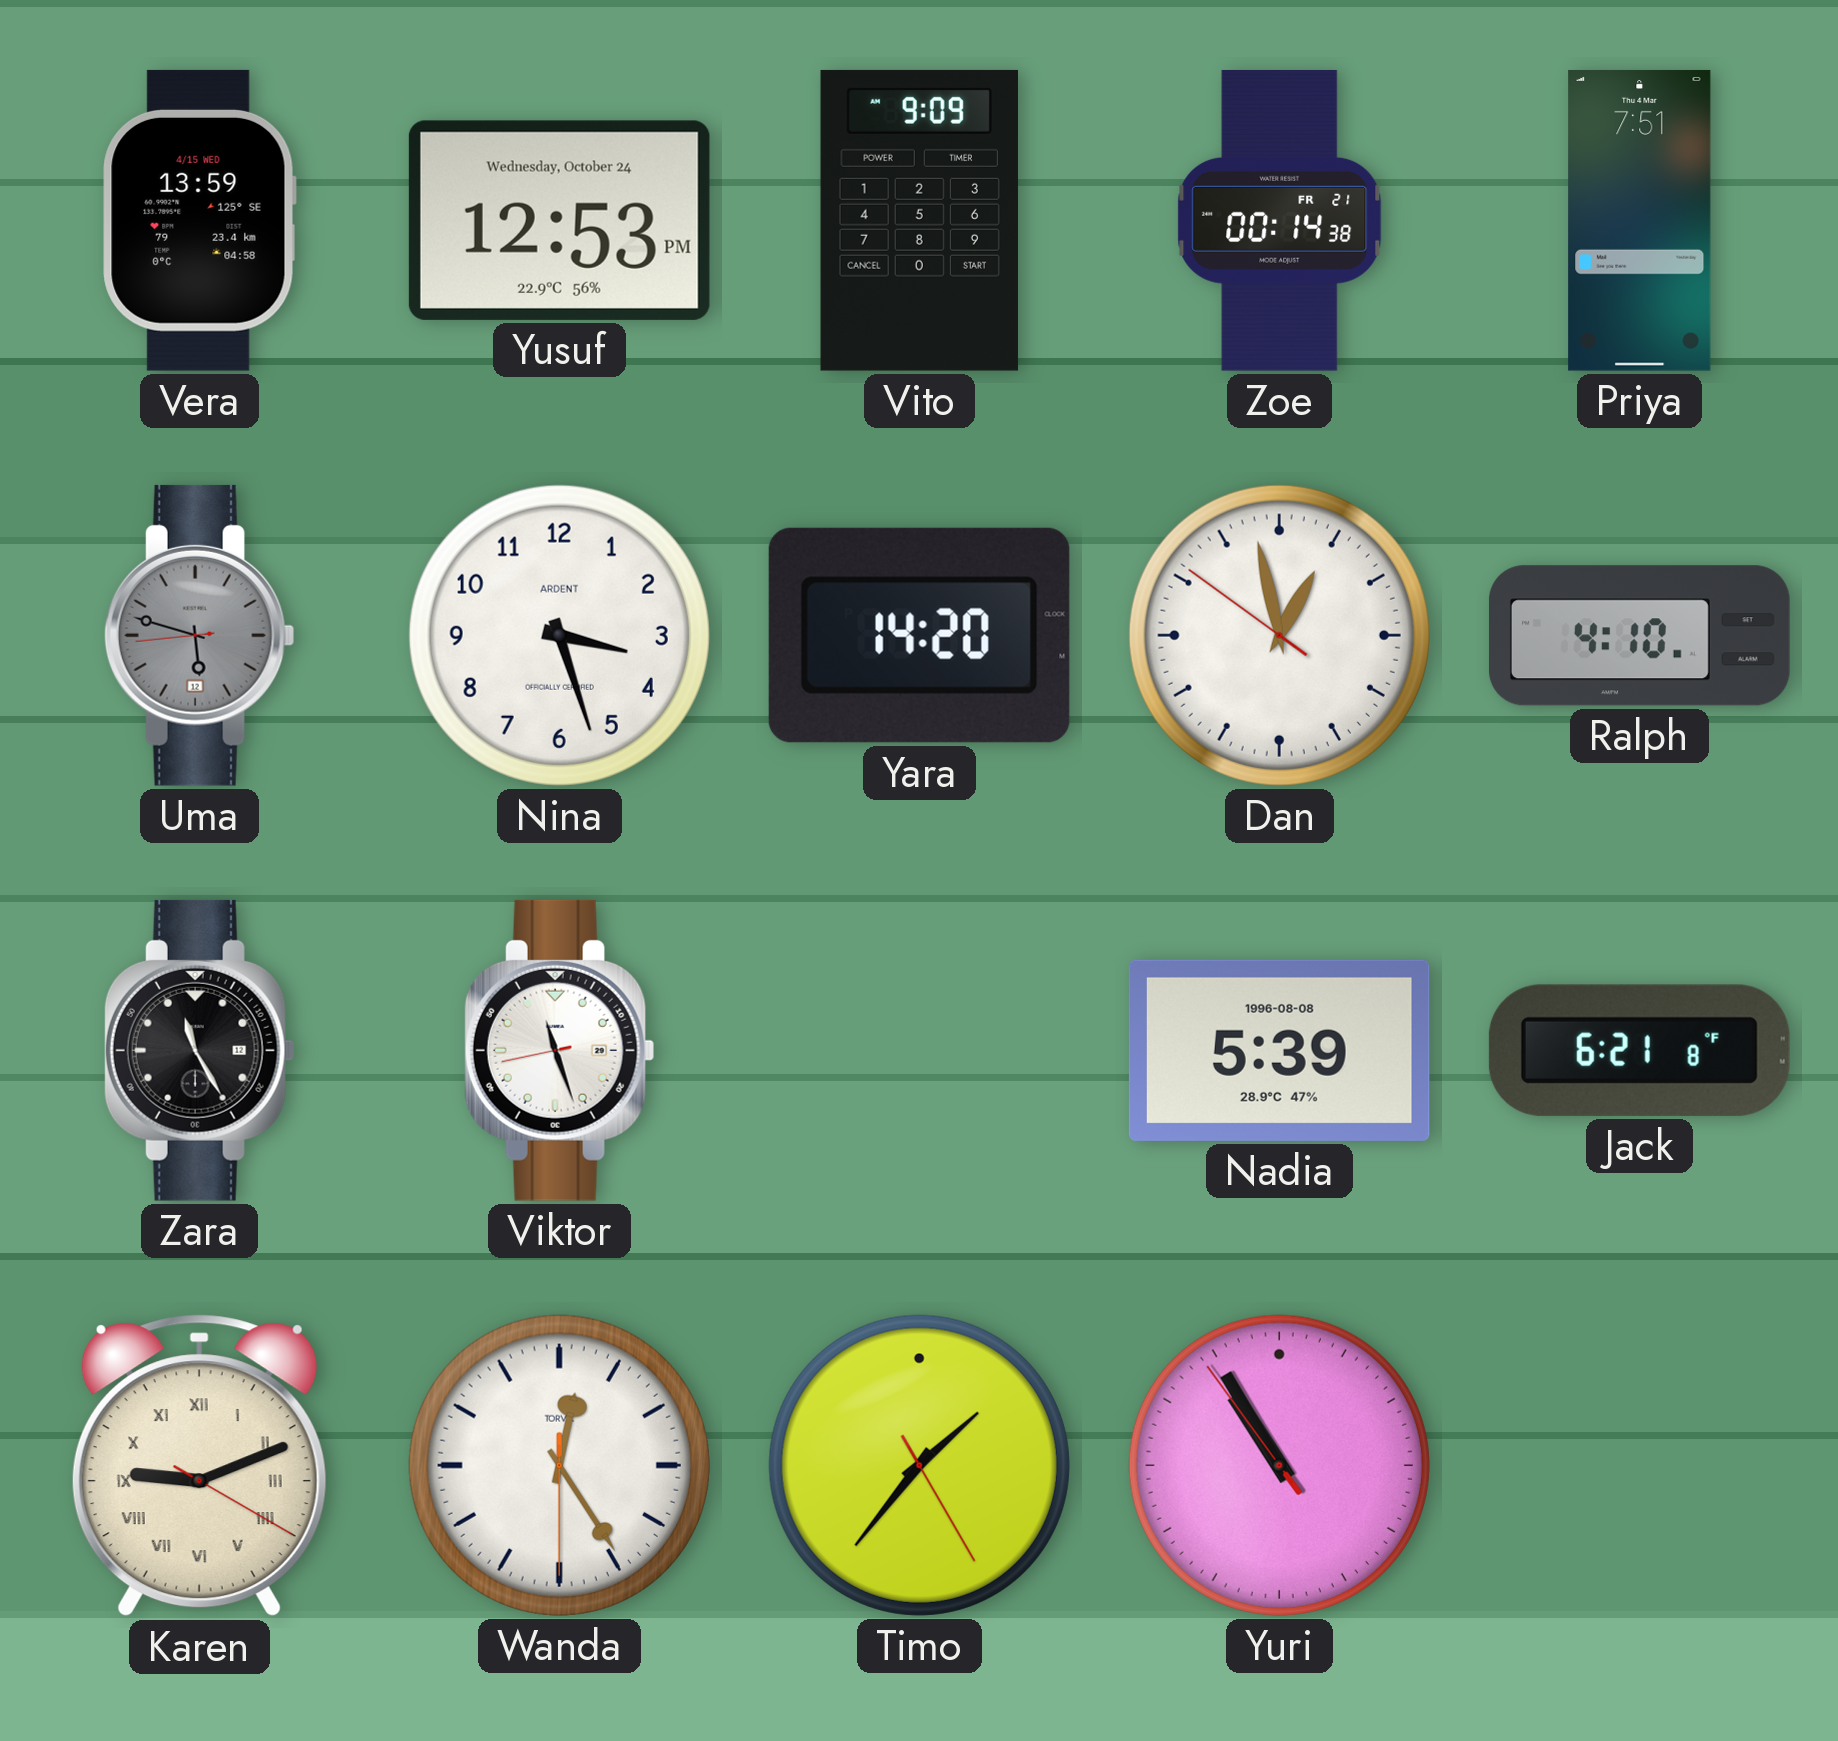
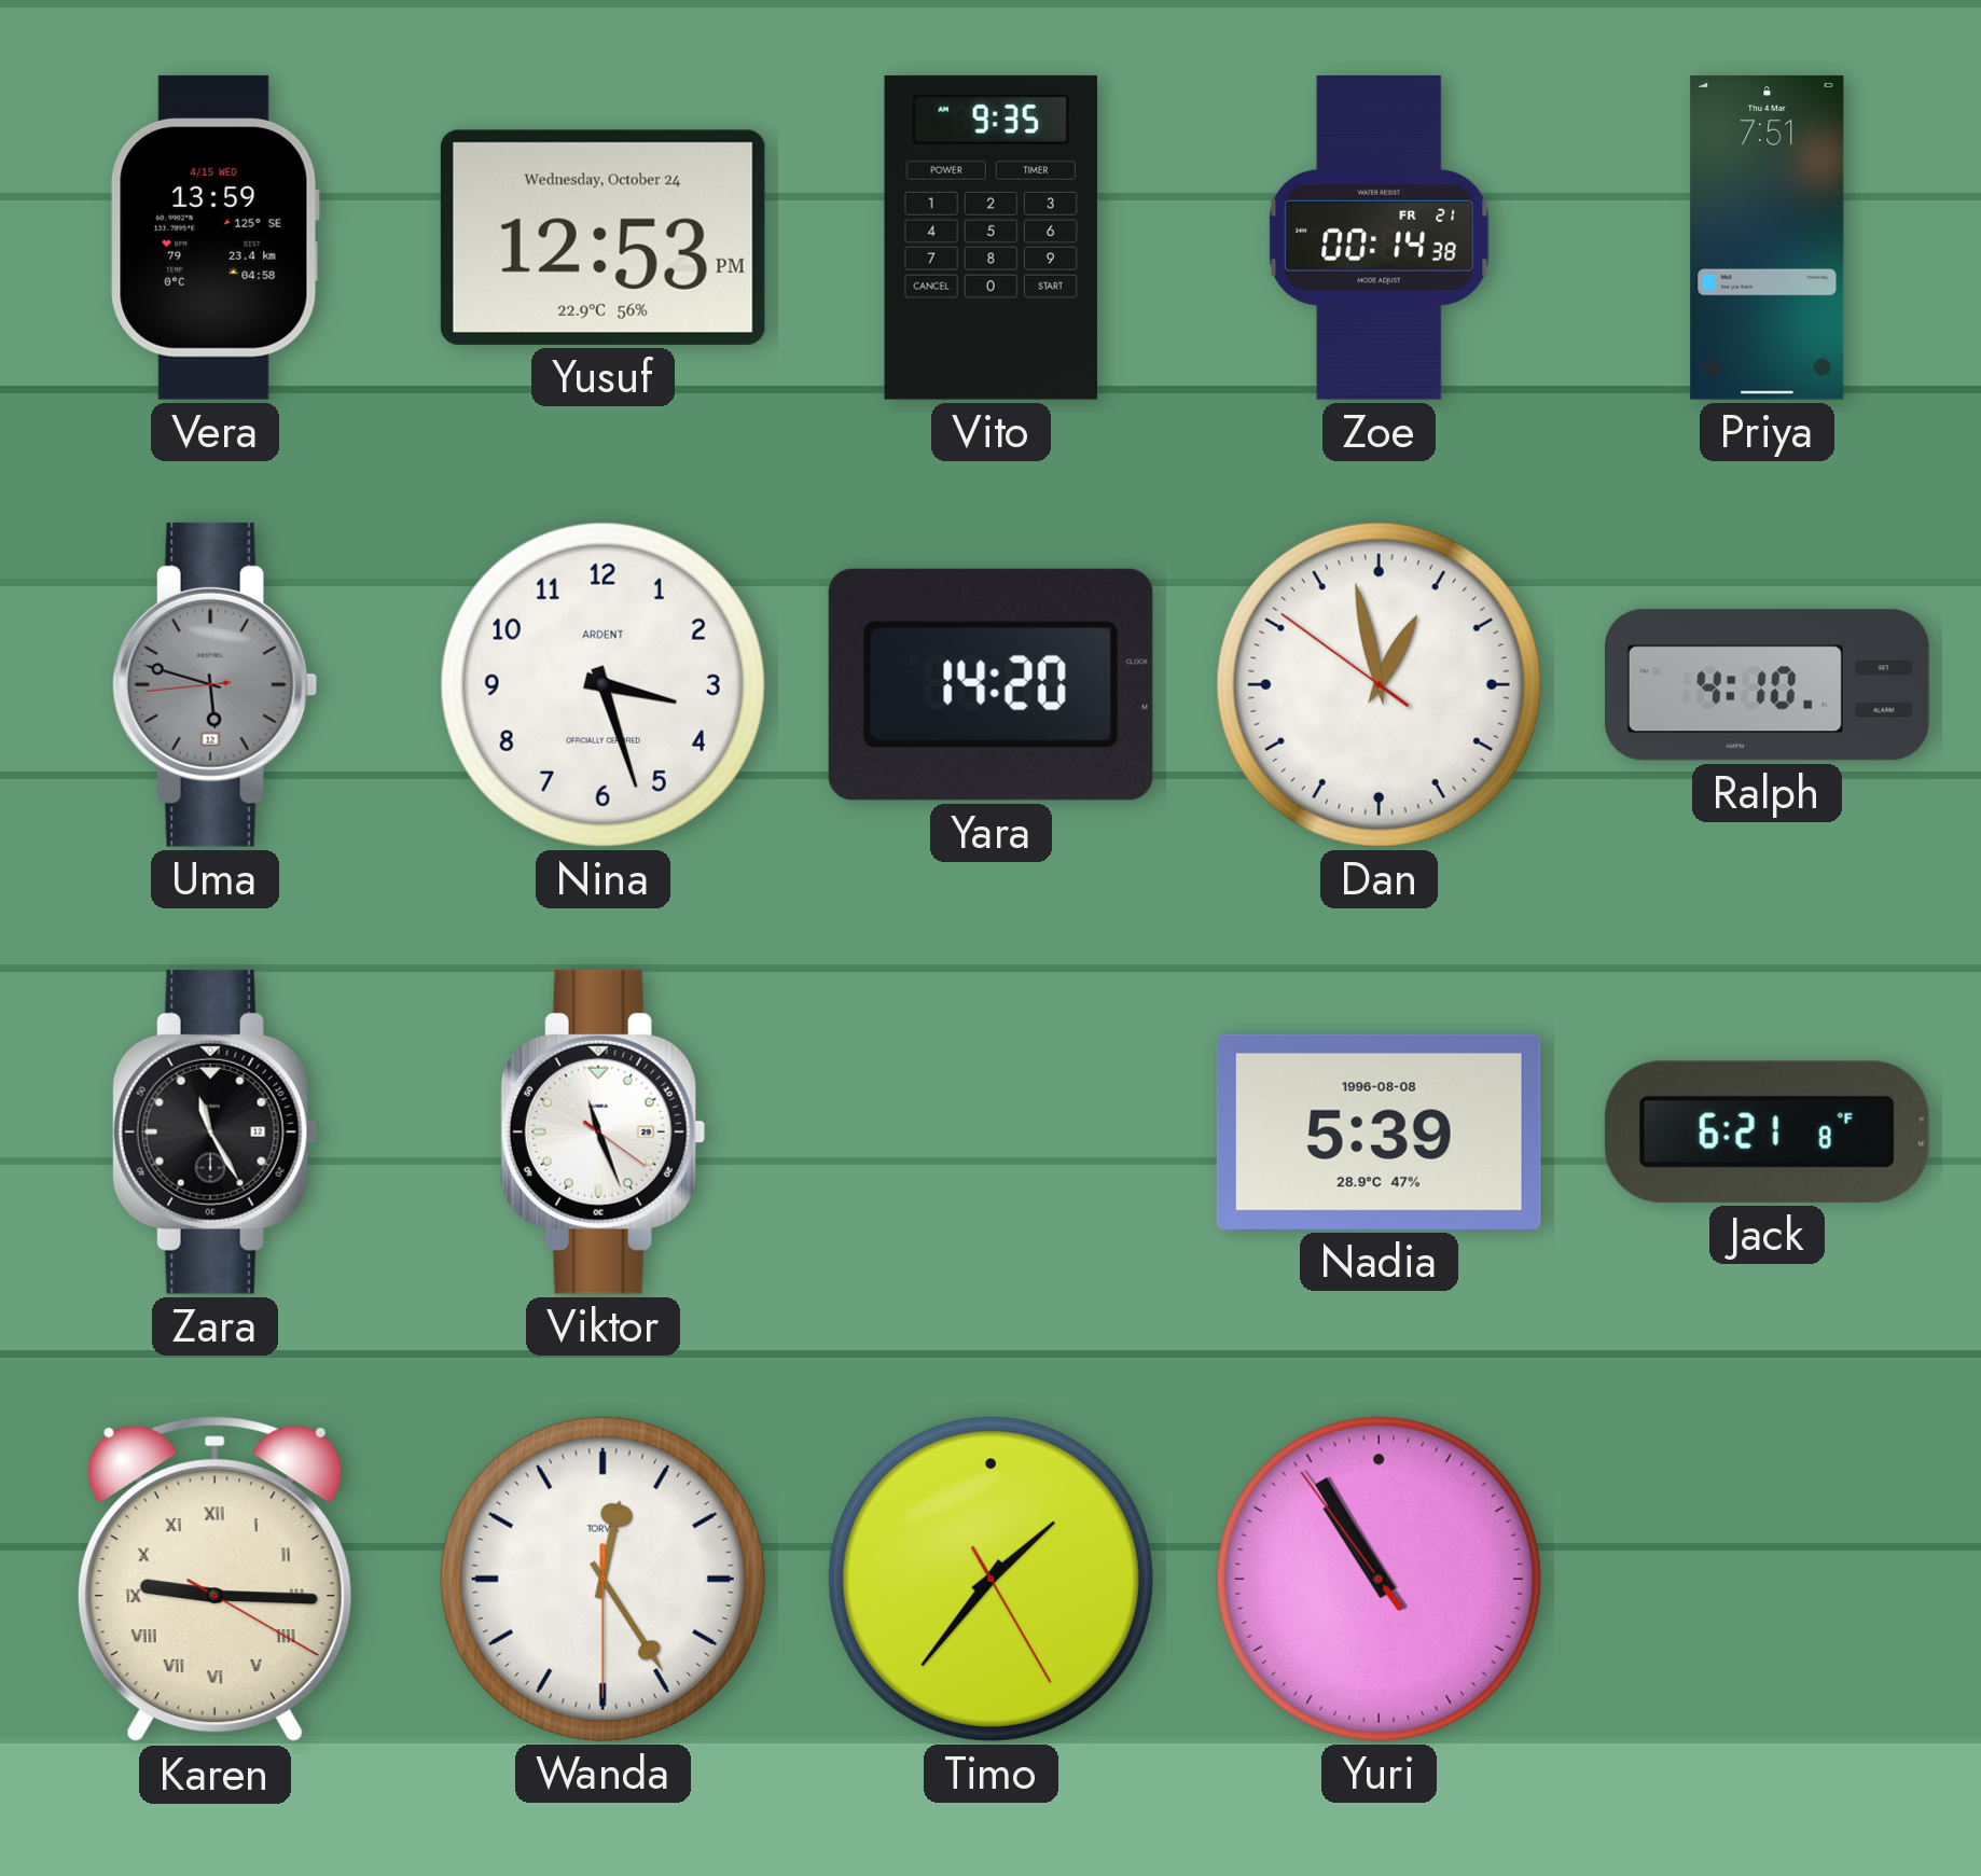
Vito: 9:09 -> 9:35
Viktor: 11:26:43 -> 11:26:21
Karen: 9:11 -> 9:15
